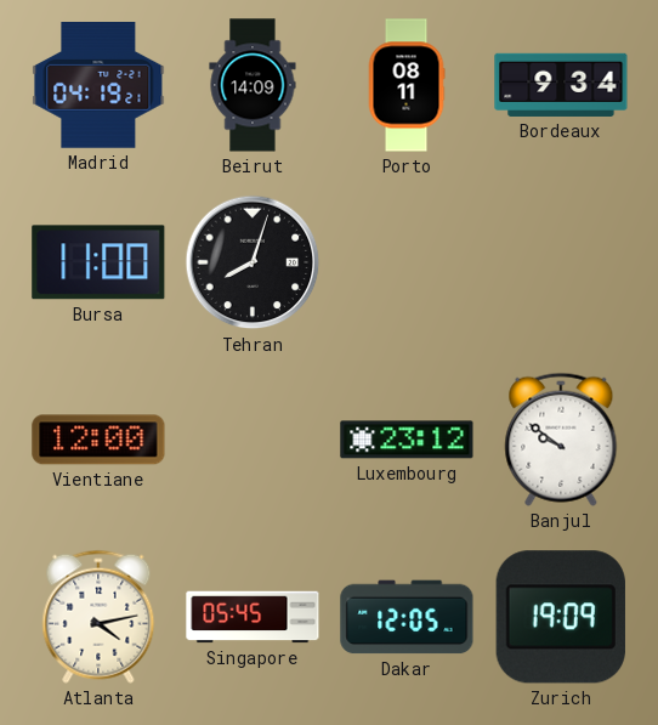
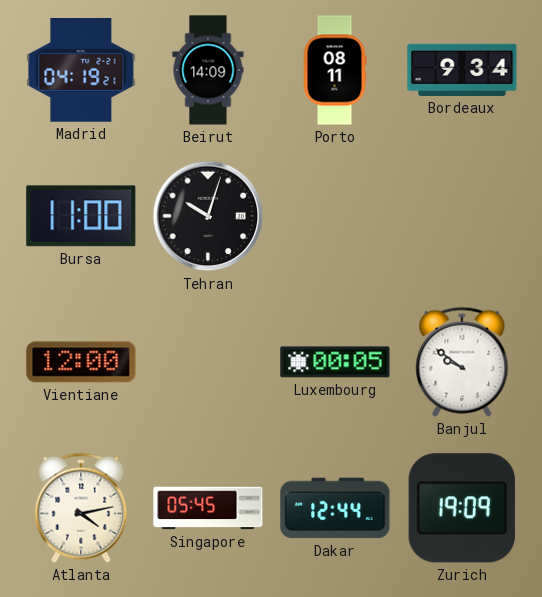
Tehran: 8:03 -> 10:03
Luxembourg: 23:12 -> 00:05
Dakar: 12:05 -> 12:44
